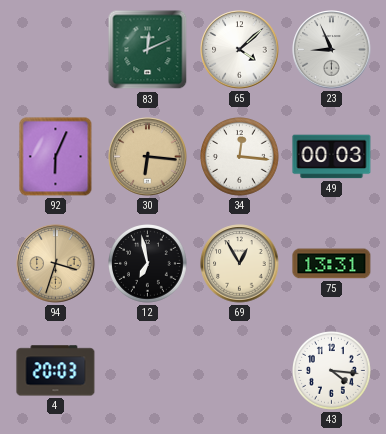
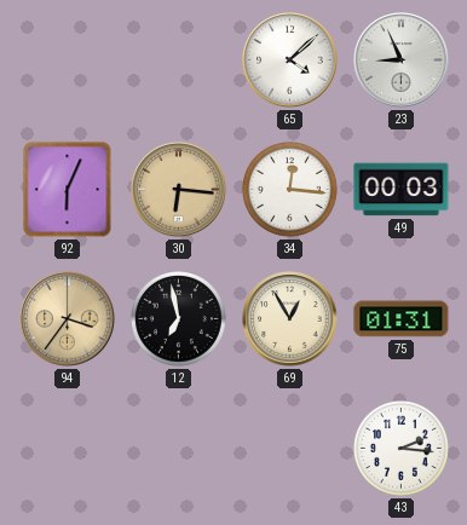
83: 12:11 -> none
94: 3:33 -> 3:36
75: 13:31 -> 01:31
4: 20:03 -> none
43: 4:16 -> 2:16
